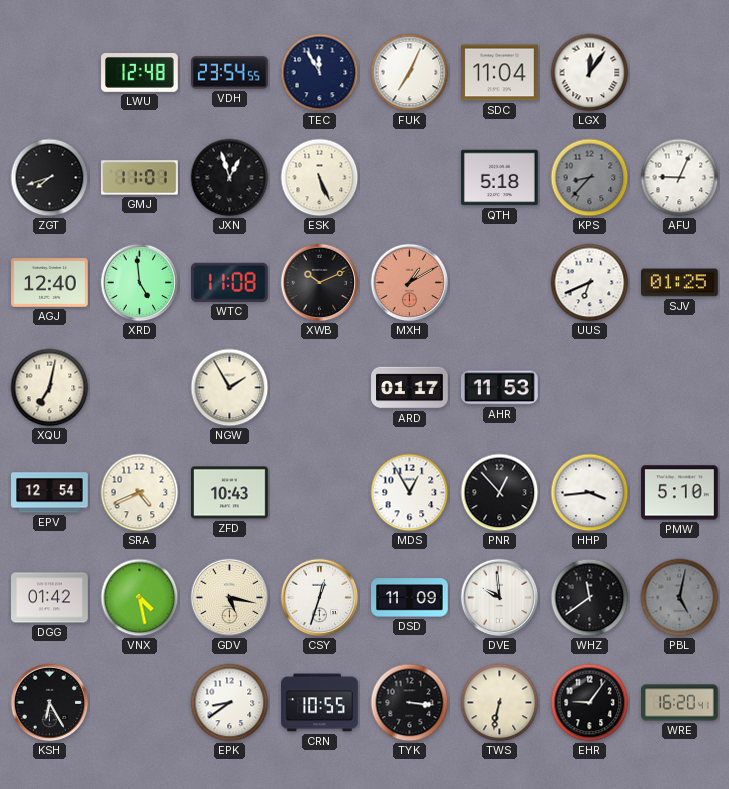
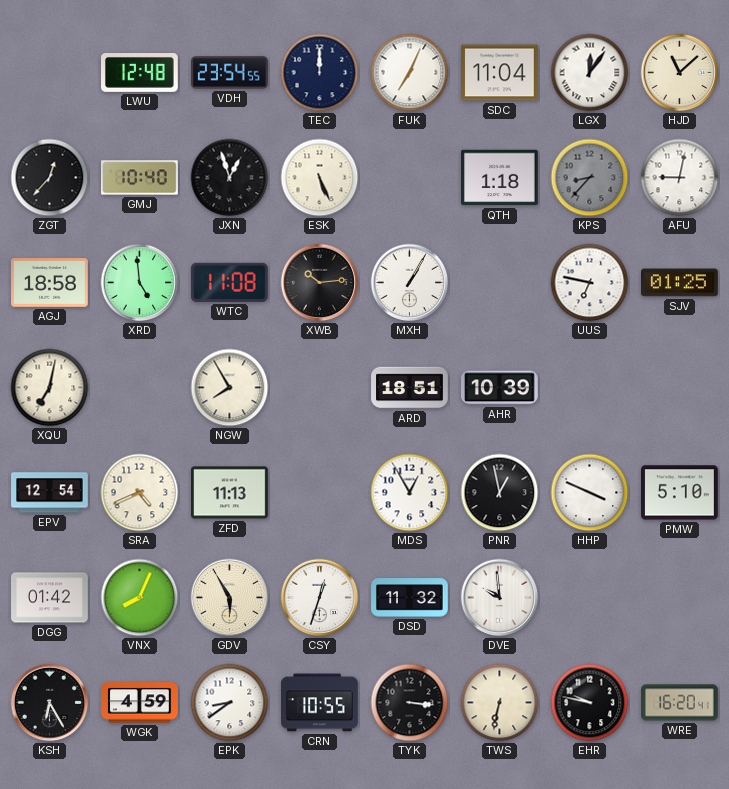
TEC: 11:55 -> 12:00
HJD: none -> 11:08
ZGT: 7:42 -> 12:37
GMJ: 11:01 -> 10:40
QTH: 5:18 -> 1:18
AFU: 9:04 -> 9:02
AGJ: 12:40 -> 18:58
XWB: 10:11 -> 10:14
MXH: 1:10 -> 1:05
MXH dial: salmon -> white
UUS: 6:41 -> 6:47
NGW: 1:55 -> 7:55
ARD: 01:17 -> 18:51
AHR: 11:53 -> 10:39
ZFD: 10:43 -> 11:13
PNR: 12:53 -> 12:58
HHP: 3:44 -> 3:49
VNX: 4:28 -> 8:04
GDV: 5:17 -> 5:55
DSD: 11:09 -> 11:32
WHZ: 11:39 -> none
PBL: 5:02 -> none
WGK: none -> 4:59
EHR: 9:06 -> 9:47
